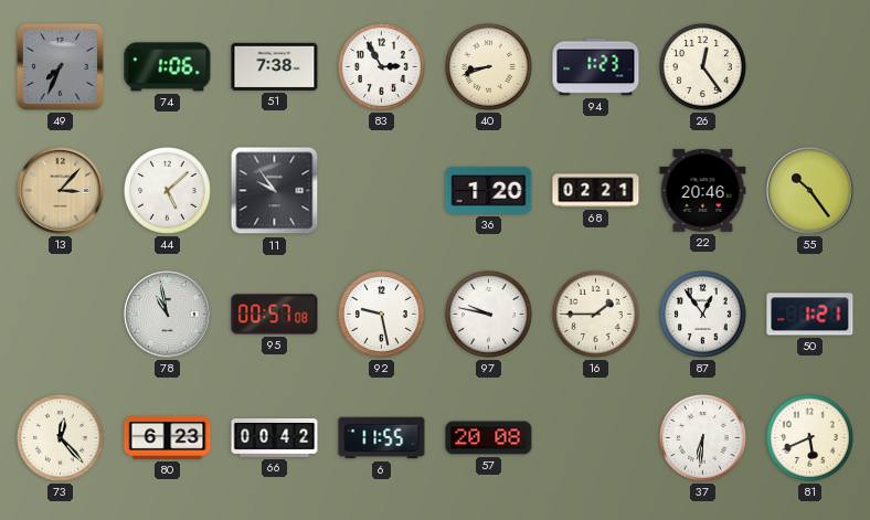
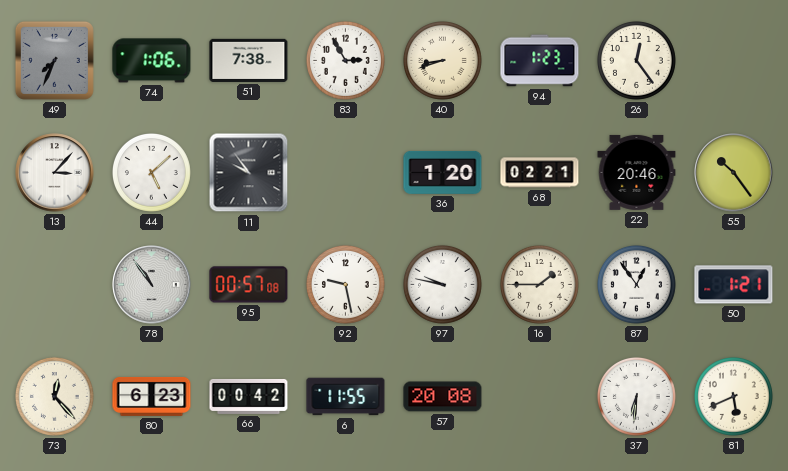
13 dial: champagne -> white
78: 10:58 -> 10:54
